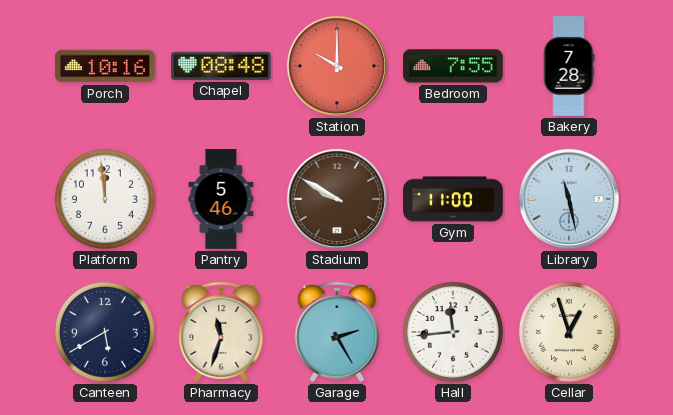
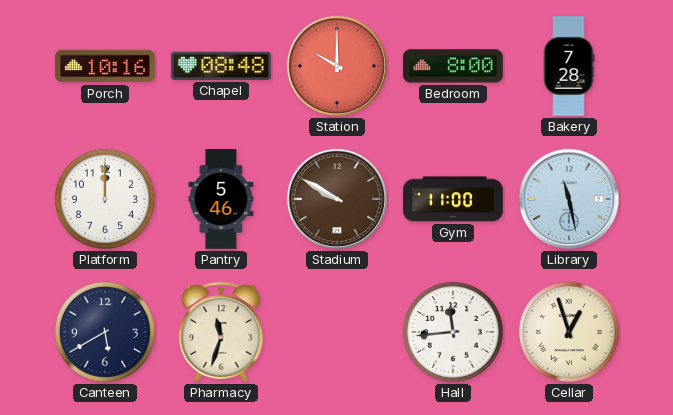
Bedroom: 7:55 -> 8:00
Platform: 11:59 -> 12:00
Garage: 2:25 -> none
